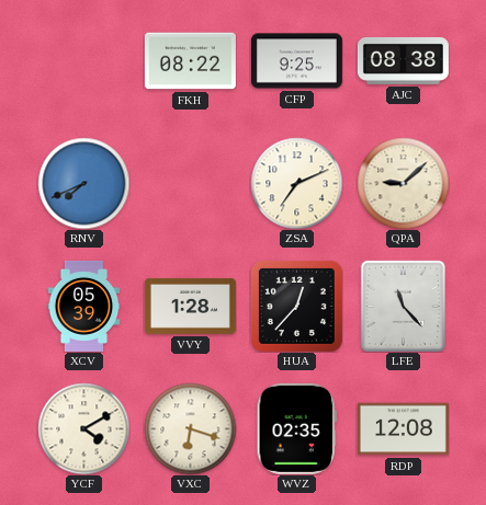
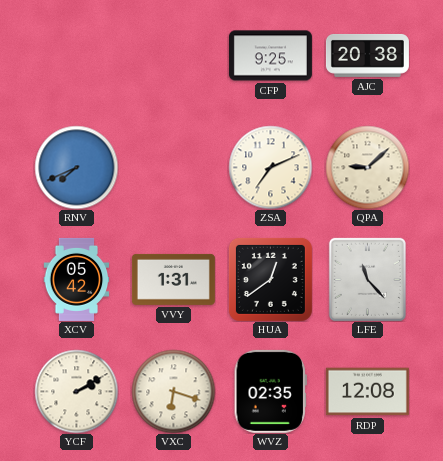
FKH: 08:22 -> none
AJC: 08:38 -> 20:38
XCV: 05:39 -> 05:42
VVY: 1:28 -> 1:31
HUA: 12:37 -> 12:39
YCF: 4:10 -> 2:10
